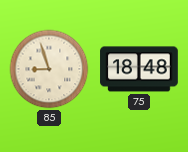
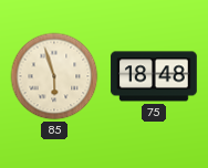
85: 8:57 -> 5:57
